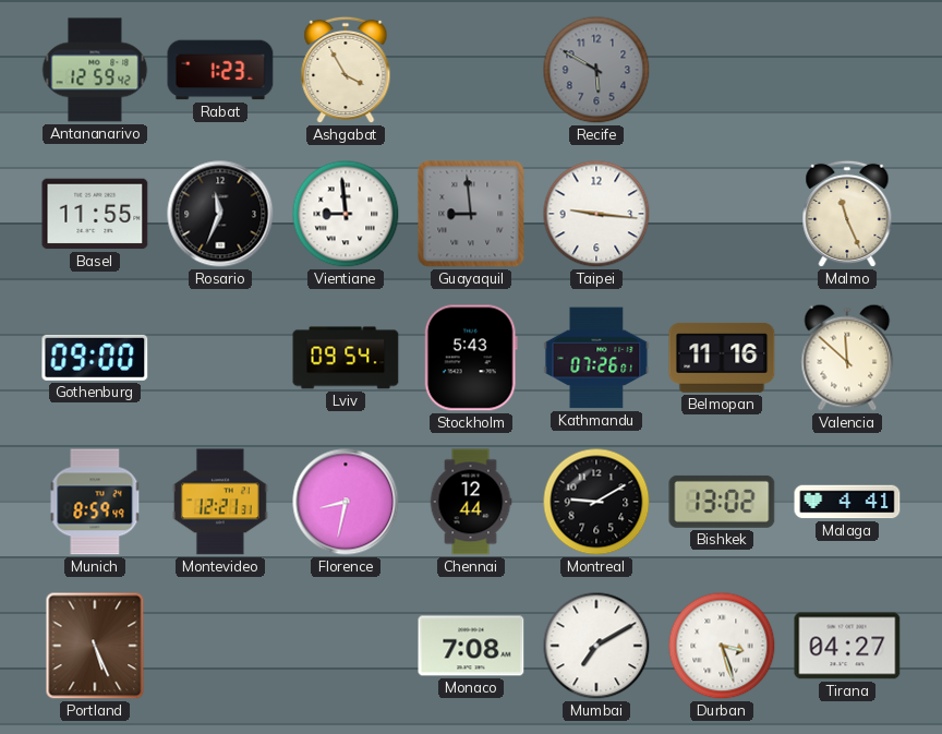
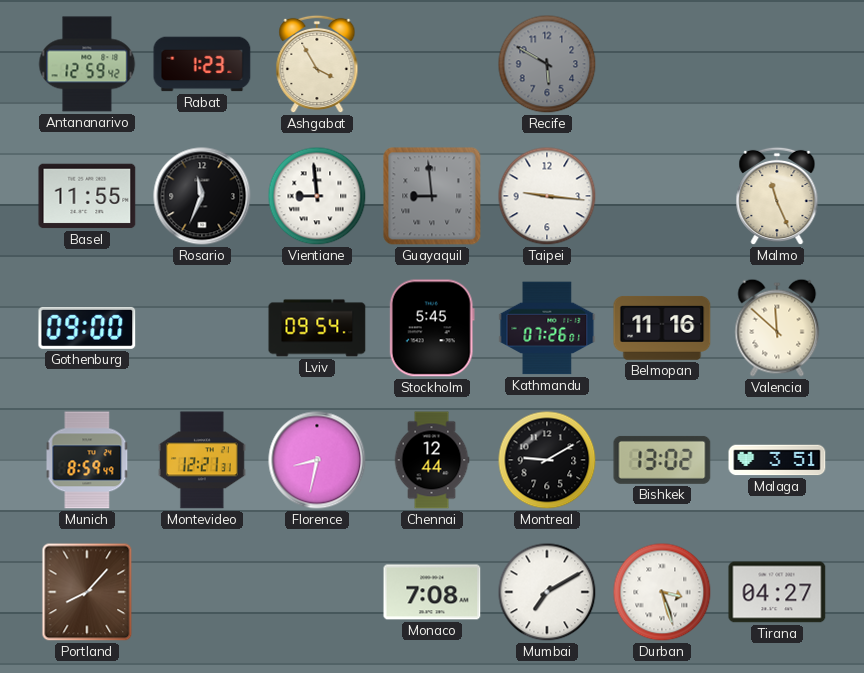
Stockholm: 5:43 -> 5:45
Malaga: 4:41 -> 3:51
Portland: 5:26 -> 8:07
